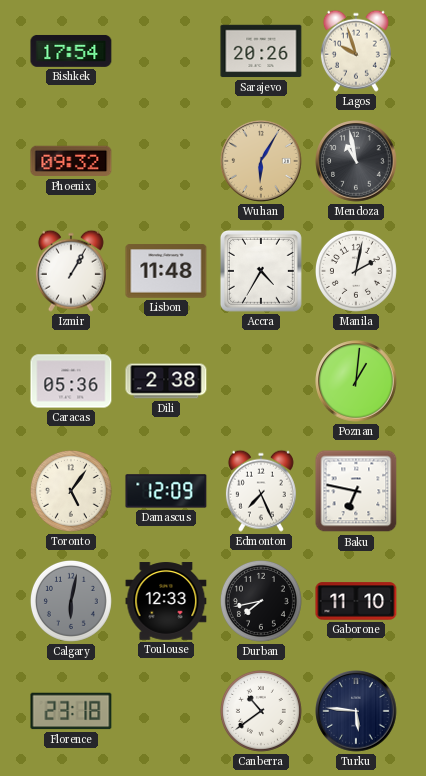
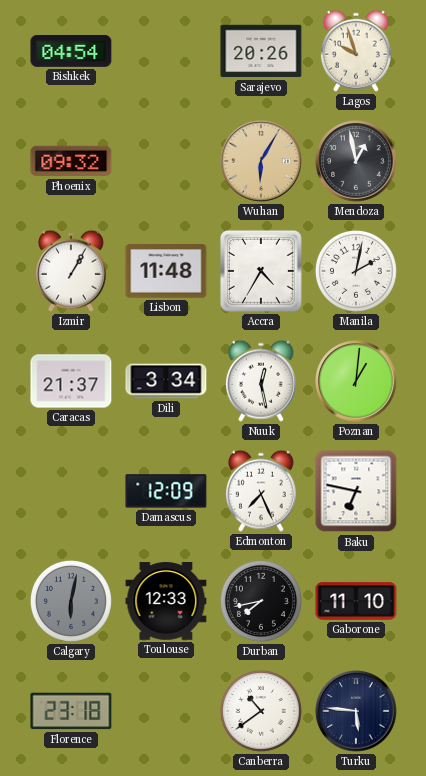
Bishkek: 17:54 -> 04:54
Mendoza: 10:58 -> 12:58
Caracas: 05:36 -> 21:37
Dili: 2:38 -> 3:34
Nuuk: none -> 12:28
Toronto: 5:06 -> none
